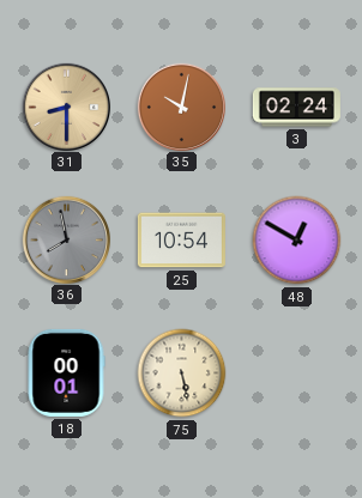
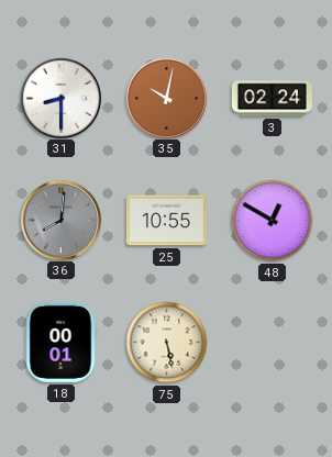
31 dial: champagne -> white
36: 7:58 -> 8:01
25: 10:54 -> 10:55
